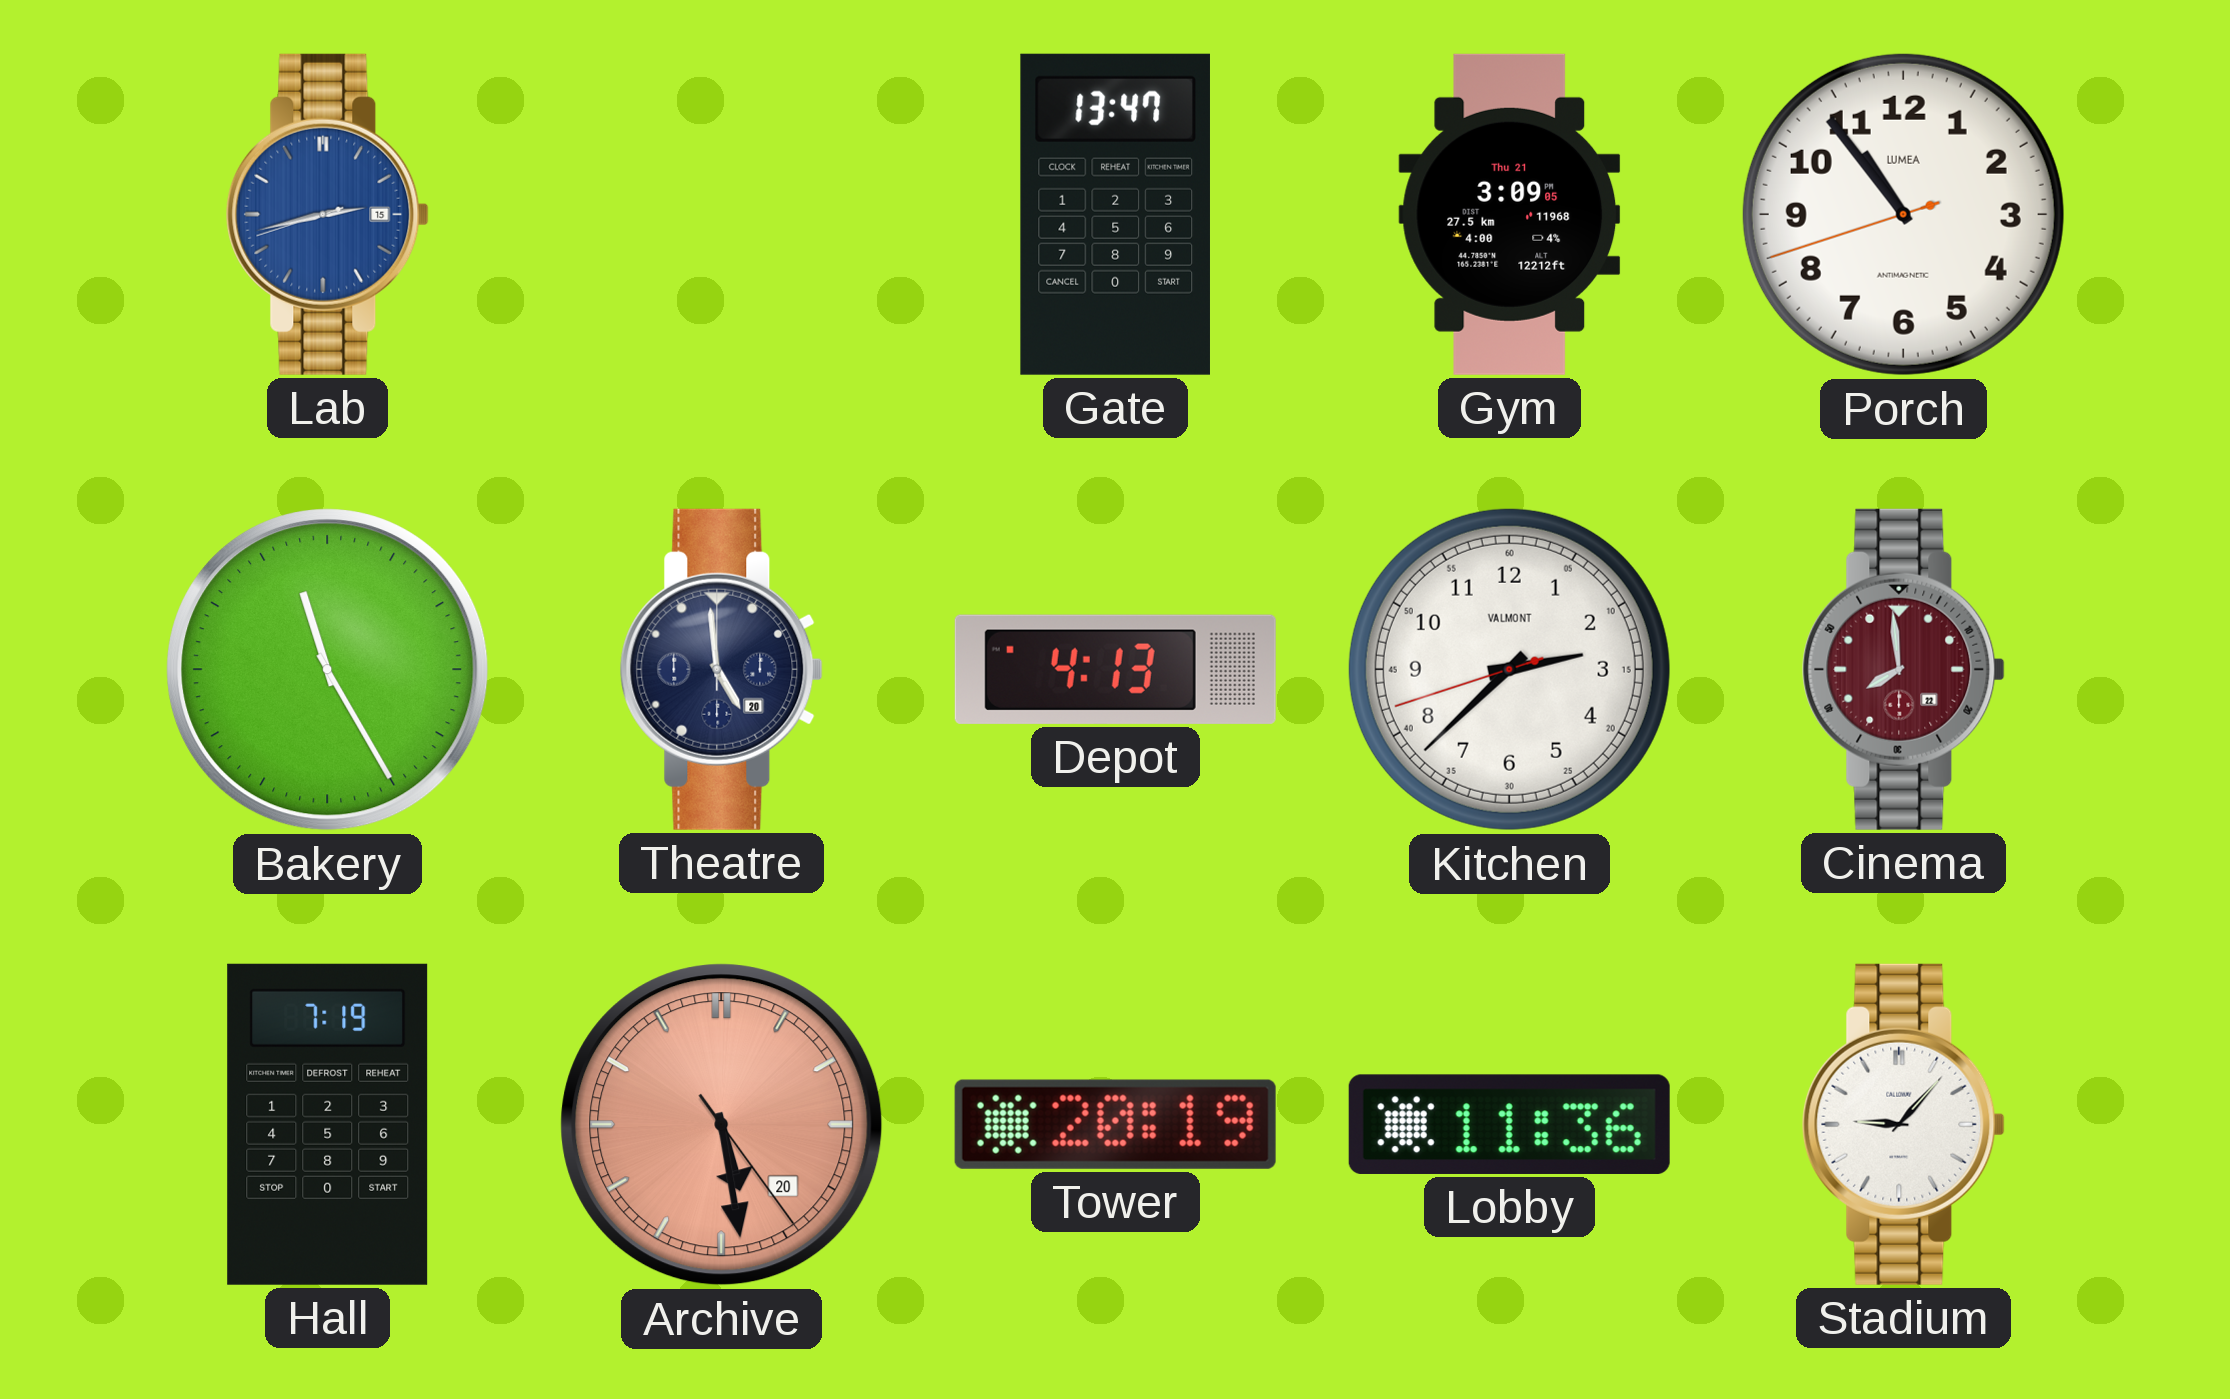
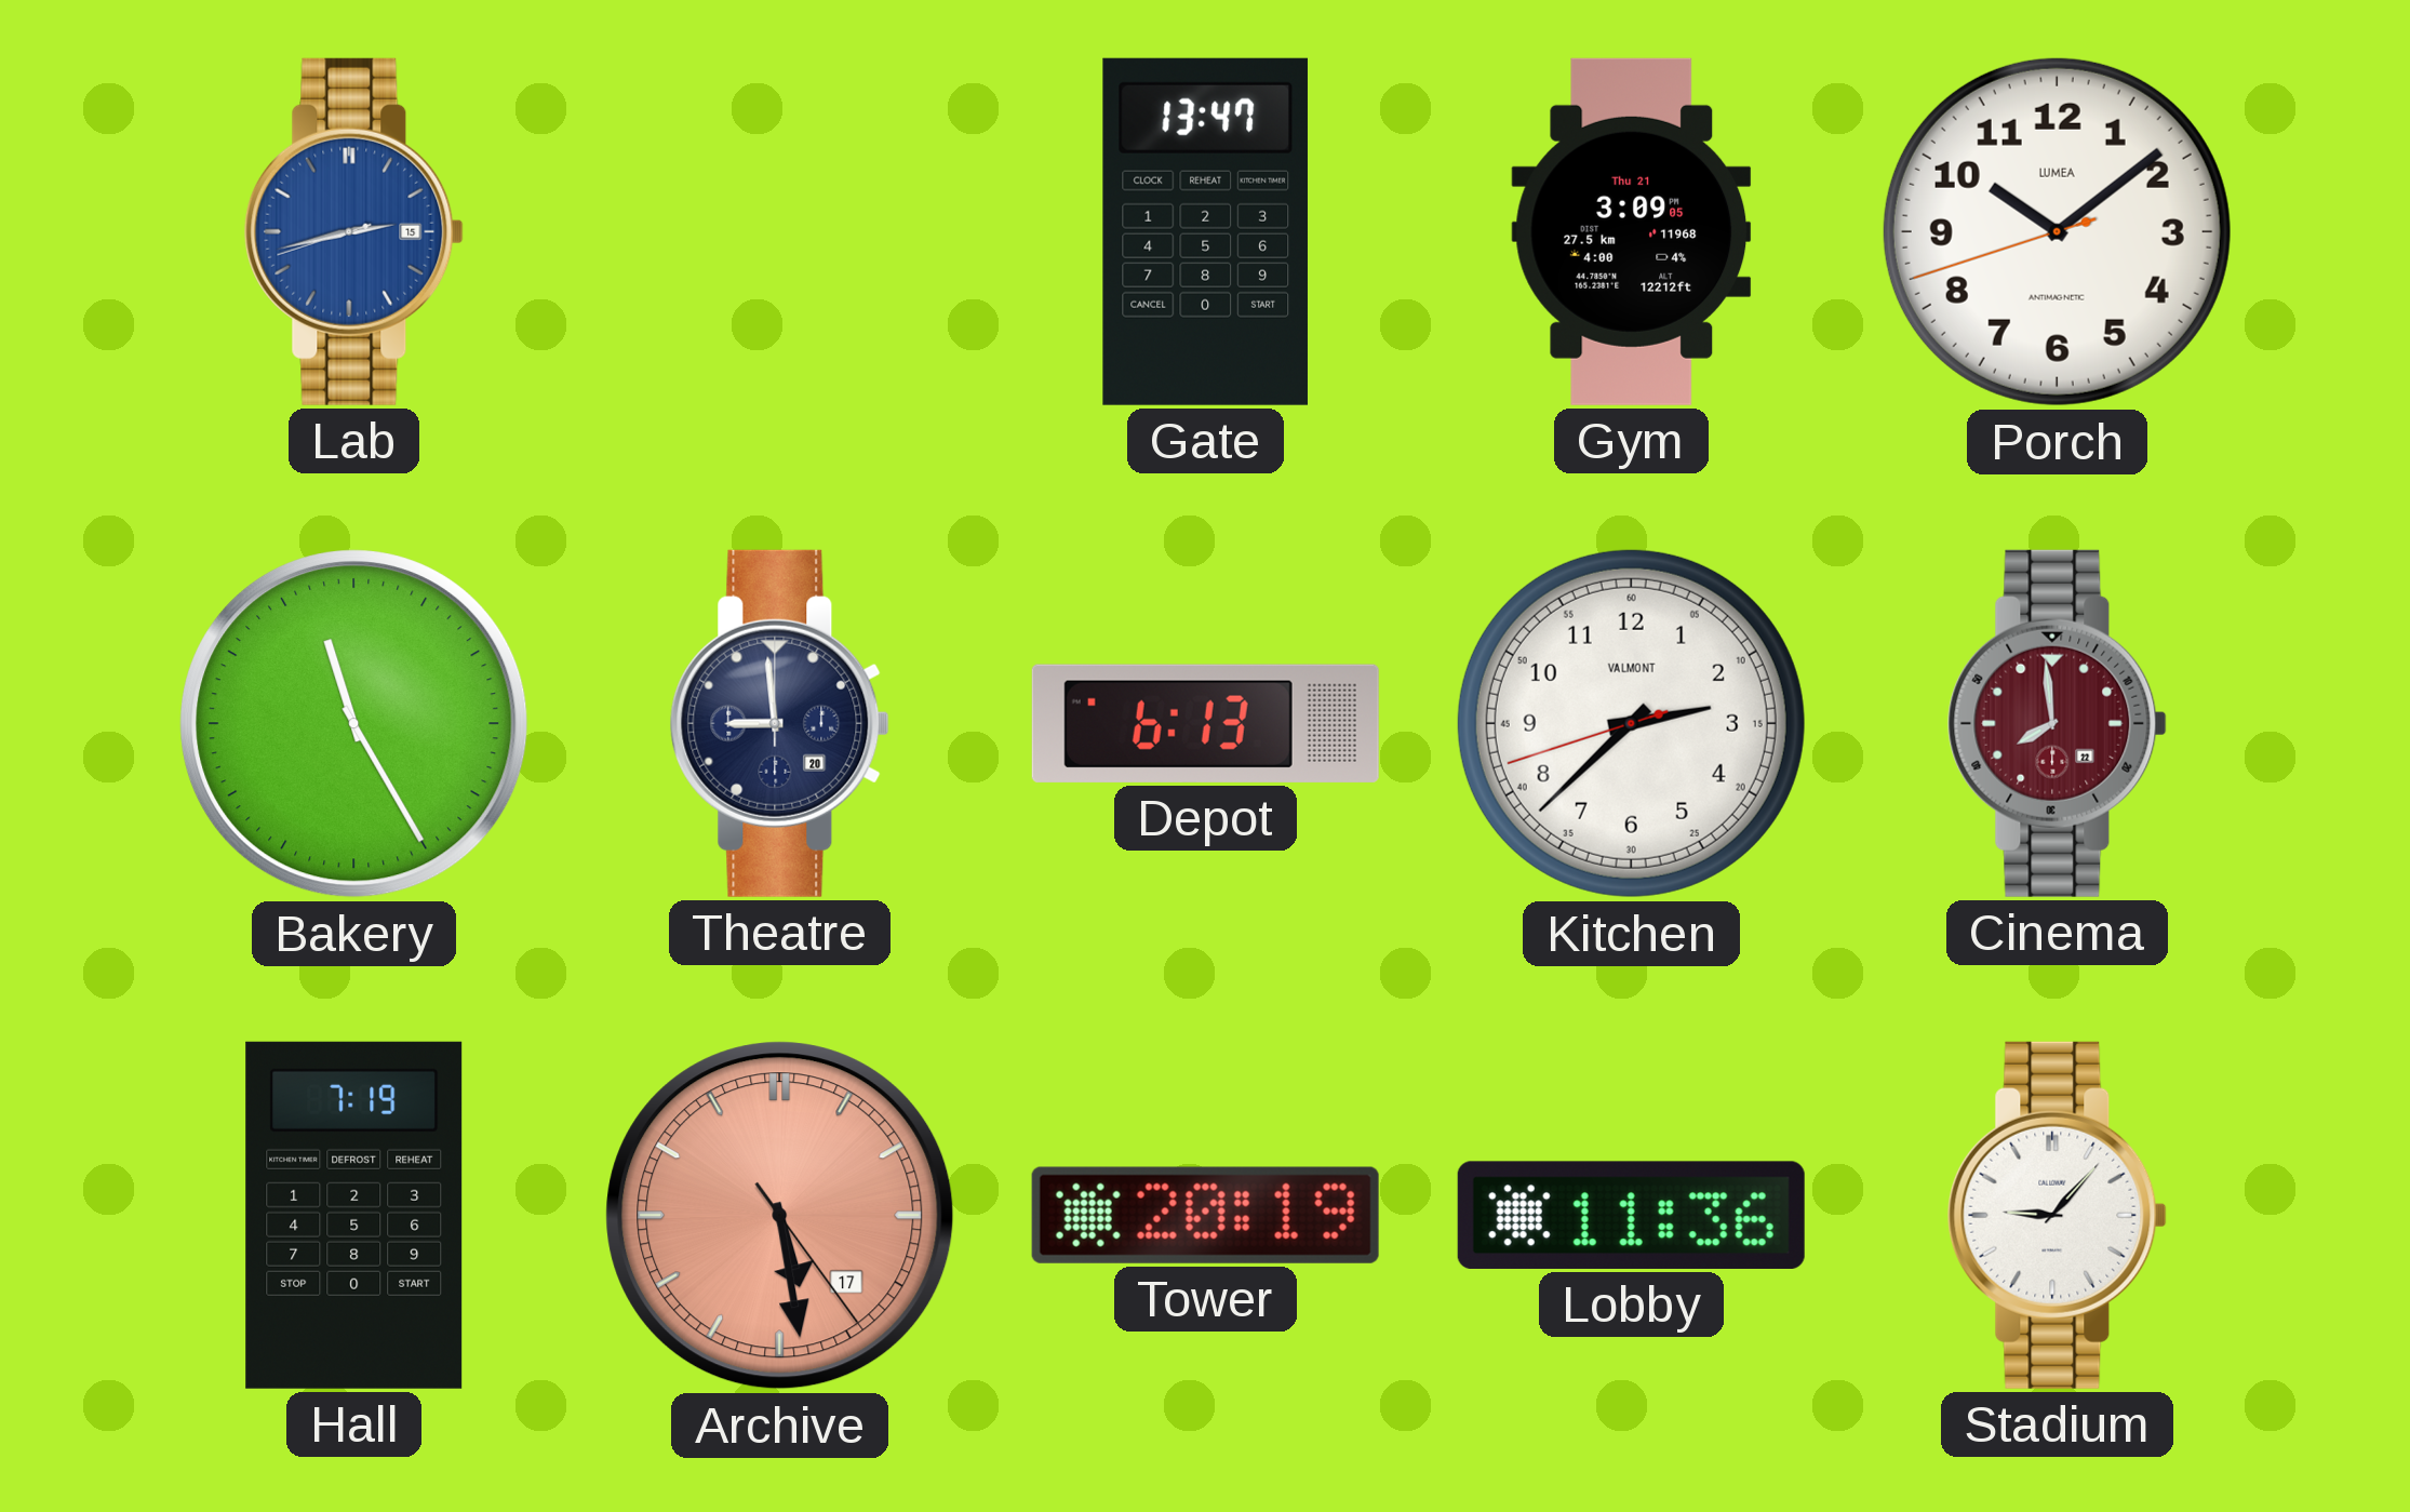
Porch: 10:53 -> 10:08
Theatre: 4:59 -> 8:59
Depot: 4:13 -> 6:13
Archive date: 20 -> 17
